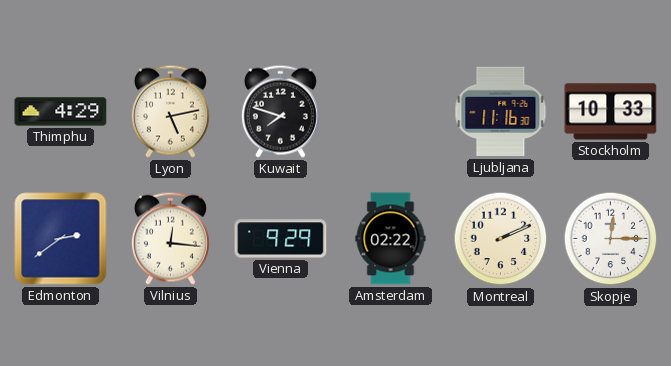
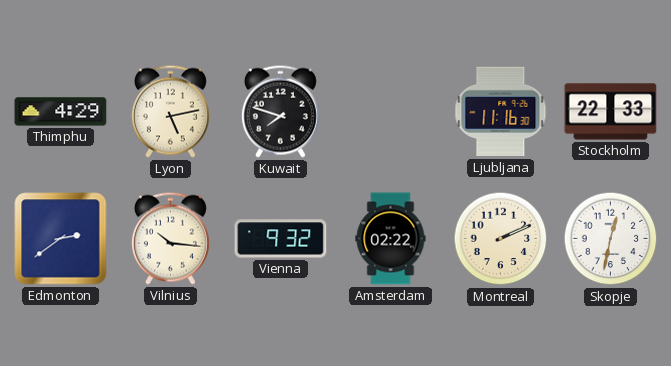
Stockholm: 10:33 -> 22:33
Vilnius: 12:16 -> 10:16
Vienna: 9:29 -> 9:32
Skopje: 12:15 -> 12:32
